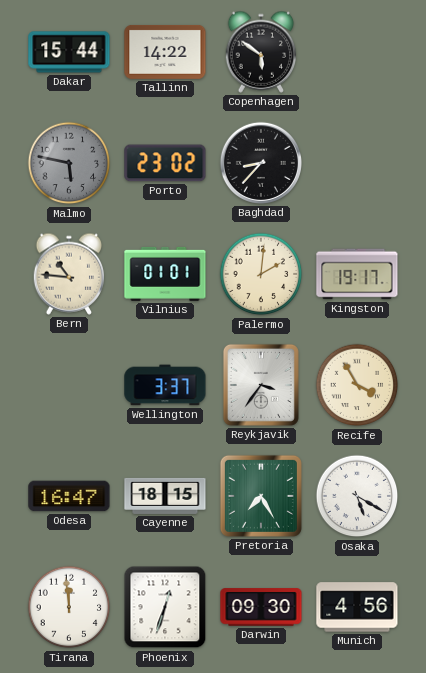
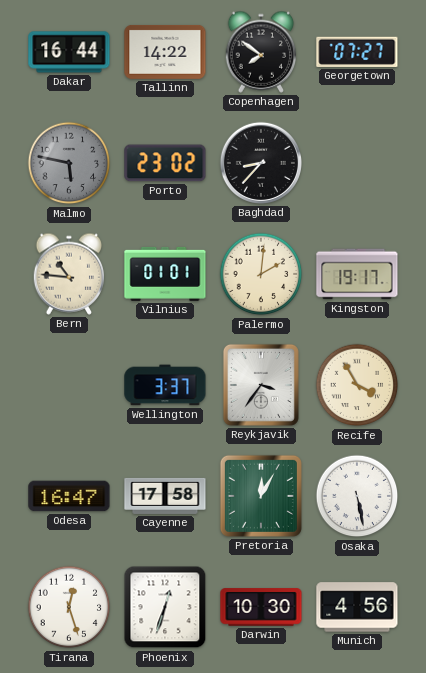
Dakar: 15:44 -> 16:44
Copenhagen: 5:51 -> 7:51
Georgetown: none -> 07:27
Cayenne: 18:15 -> 17:58
Pretoria: 7:25 -> 12:05
Osaka: 5:20 -> 5:28
Tirana: 11:59 -> 12:27
Darwin: 09:30 -> 10:30
